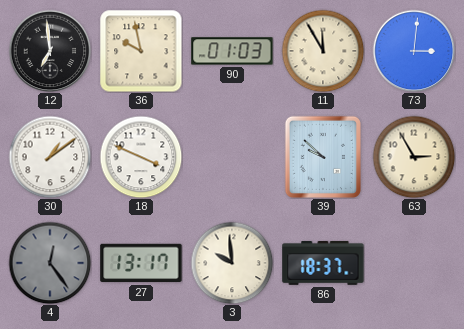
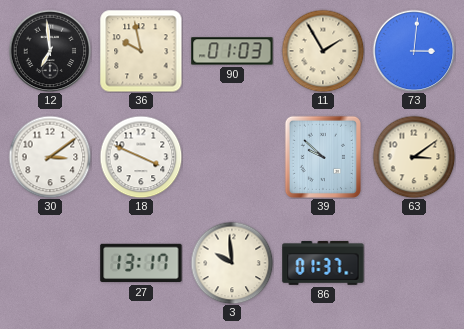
11: 11:55 -> 1:55
30: 1:09 -> 3:09
63: 2:55 -> 3:09
4: 12:24 -> none
86: 18:37 -> 01:37
